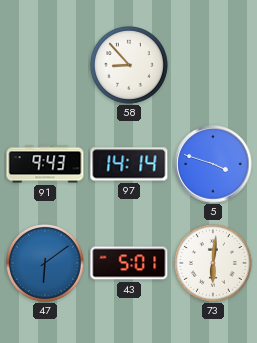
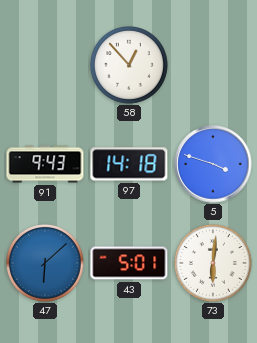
58: 8:53 -> 12:53
97: 14:14 -> 14:18
47: 6:09 -> 6:08
